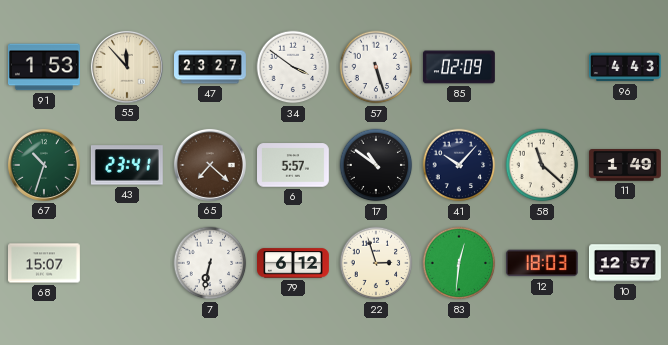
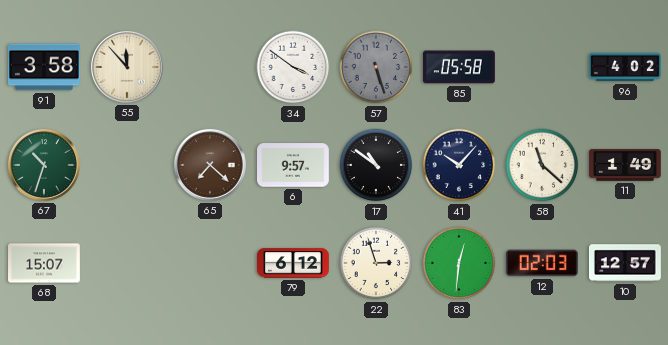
91: 1:53 -> 3:58
47: 23:27 -> none
57 dial: white -> grey
85: 02:09 -> 05:58
96: 4:43 -> 4:02
43: 23:41 -> none
6: 5:57 -> 9:57
7: 6:32 -> none
12: 18:03 -> 02:03
